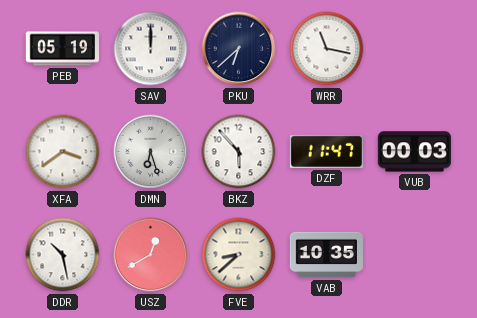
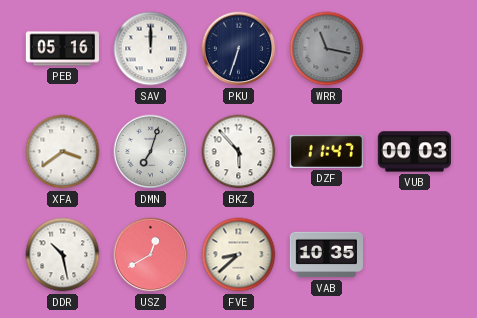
PEB: 05:19 -> 05:16
PKU: 6:38 -> 6:33
WRR dial: white -> grey
DMN: 6:27 -> 7:03
